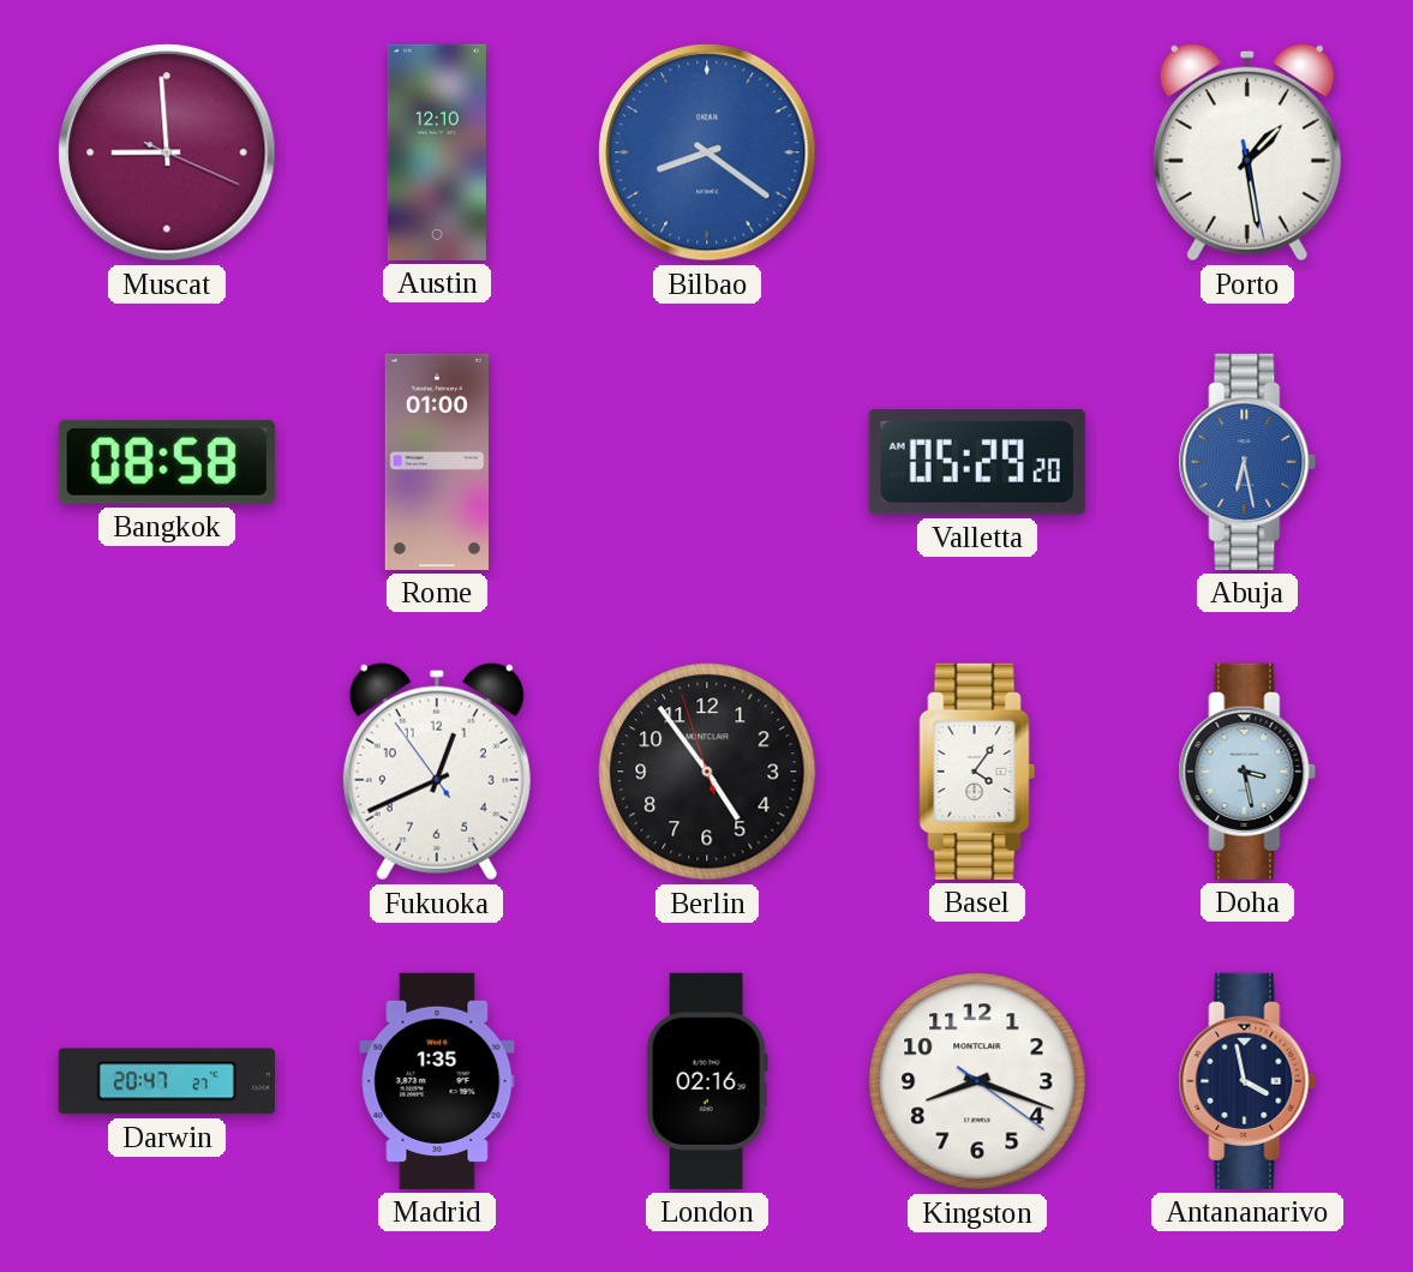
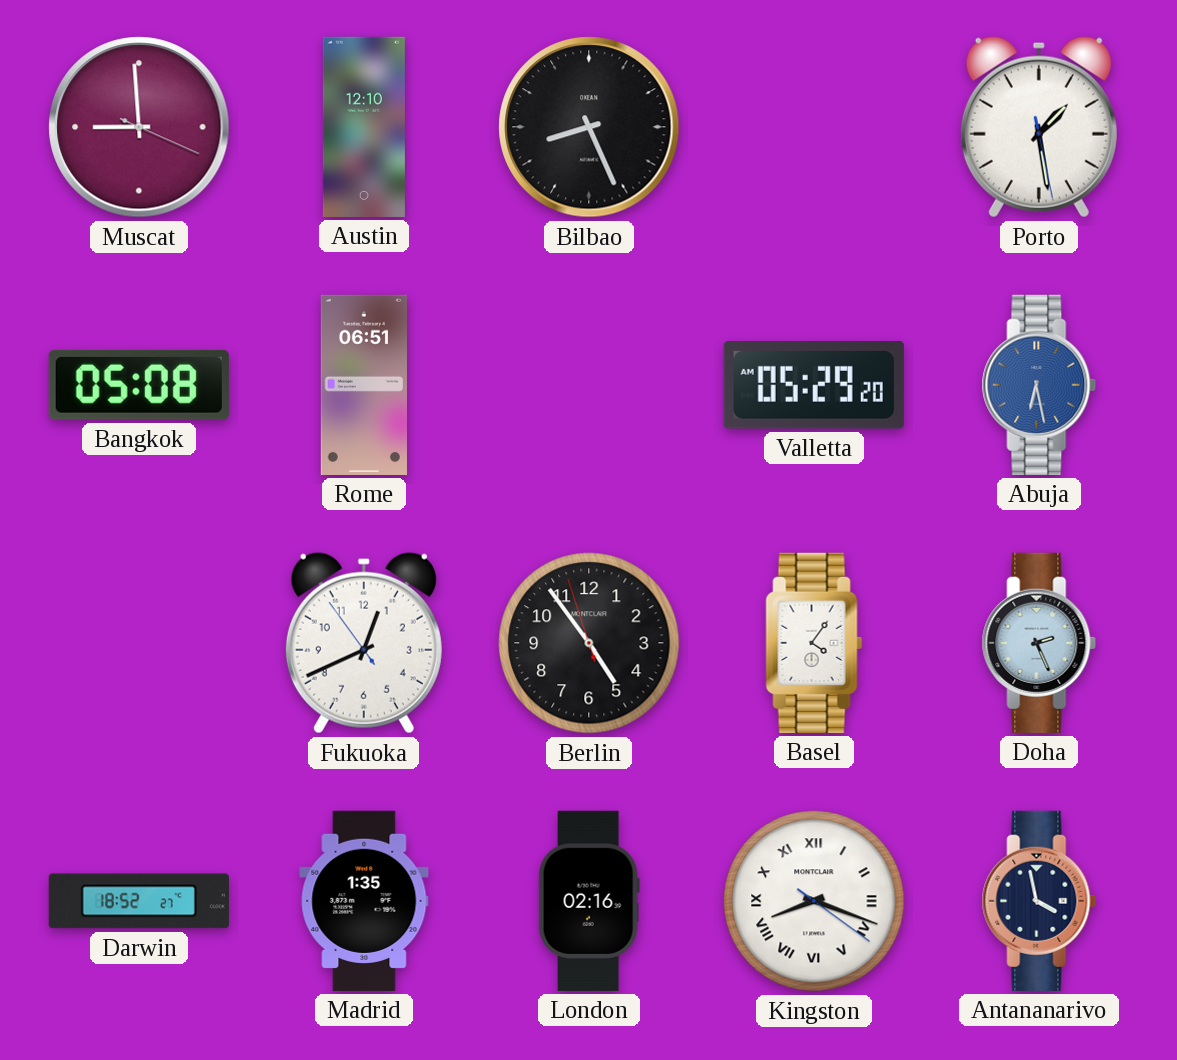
Bilbao: 8:21 -> 8:26
Bilbao dial: blue -> black
Bangkok: 08:58 -> 05:08
Rome: 01:00 -> 06:51
Doha: 3:28 -> 2:26
Darwin: 20:47 -> 18:52
Kingston numerals: Arabic -> Roman
